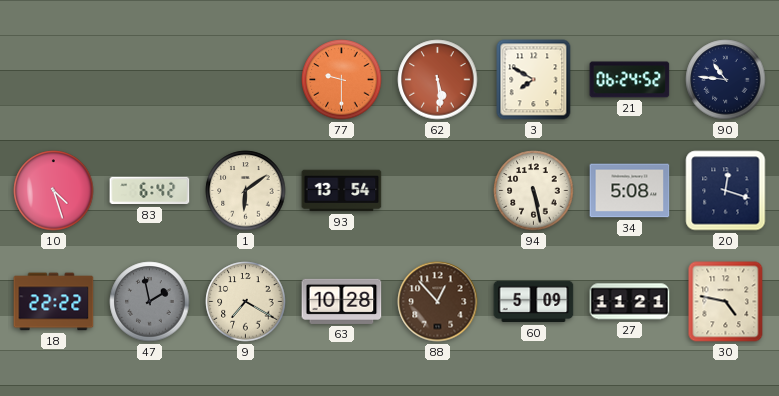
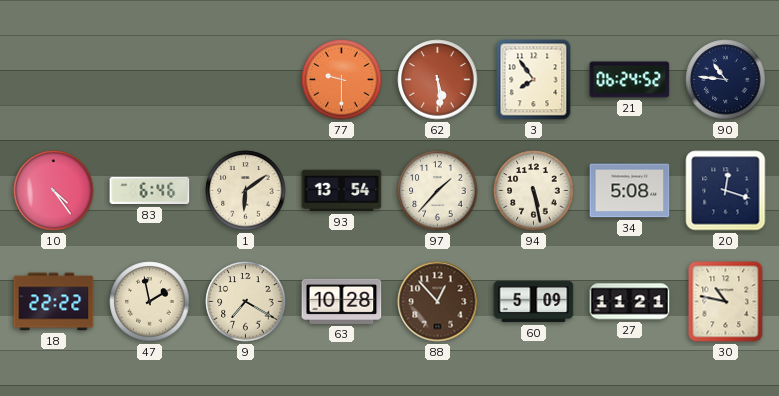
3: 7:50 -> 7:54
10: 4:27 -> 4:24
83: 6:42 -> 6:46
97: none -> 1:37
47 dial: grey -> cream
30: 4:47 -> 10:47
